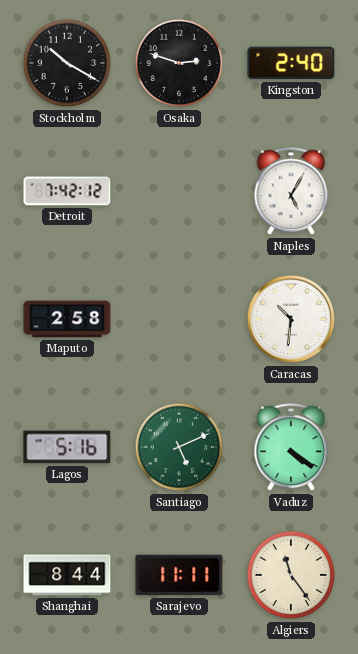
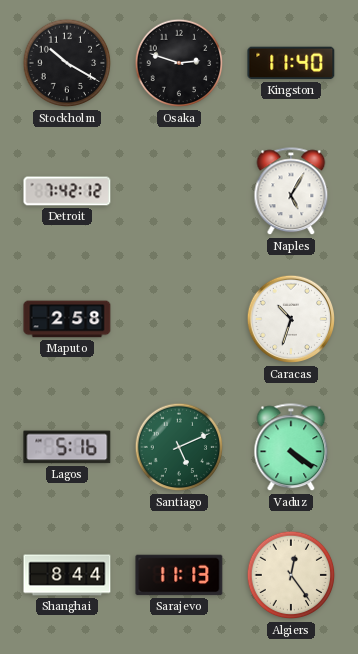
Kingston: 2:40 -> 11:40
Caracas: 10:31 -> 10:33
Sarajevo: 11:11 -> 11:13
Algiers: 11:24 -> 12:24
